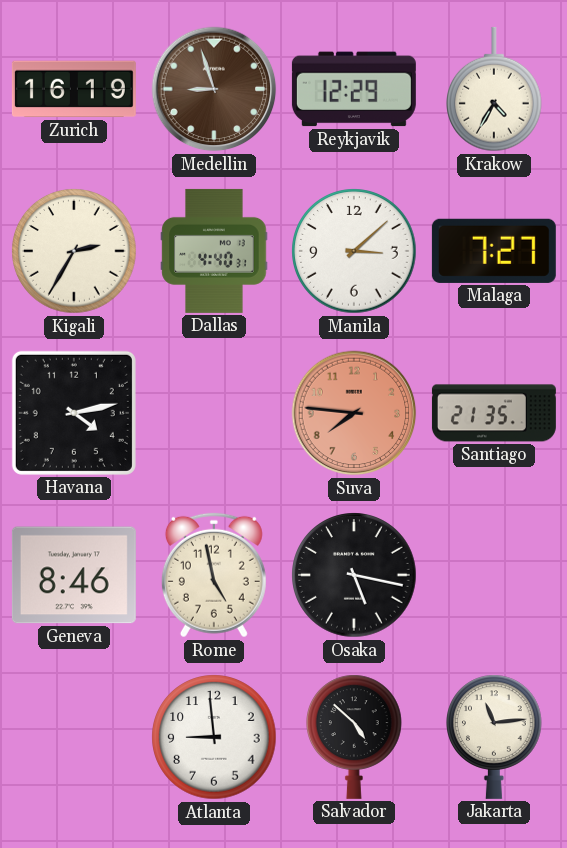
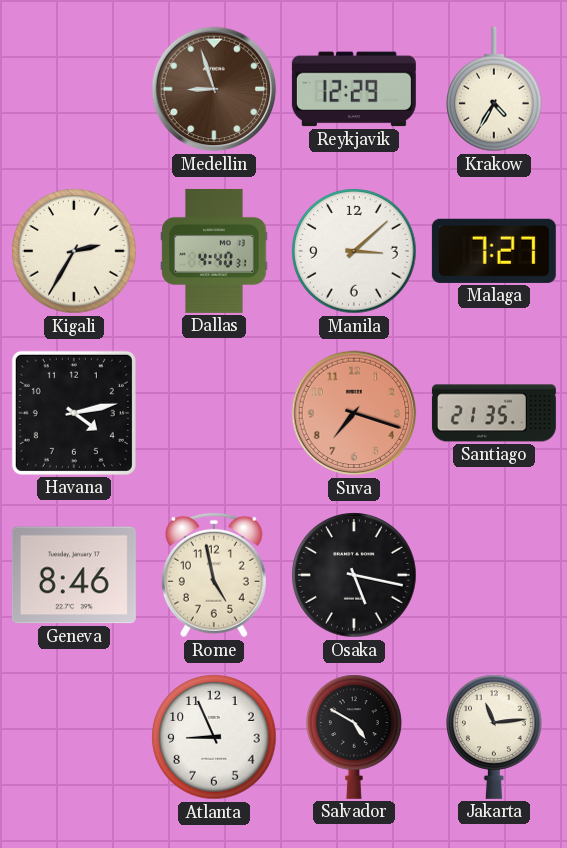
Zurich: 16:19 -> none
Suva: 7:46 -> 7:18
Atlanta: 8:59 -> 8:56
Salvador: 4:52 -> 4:50
